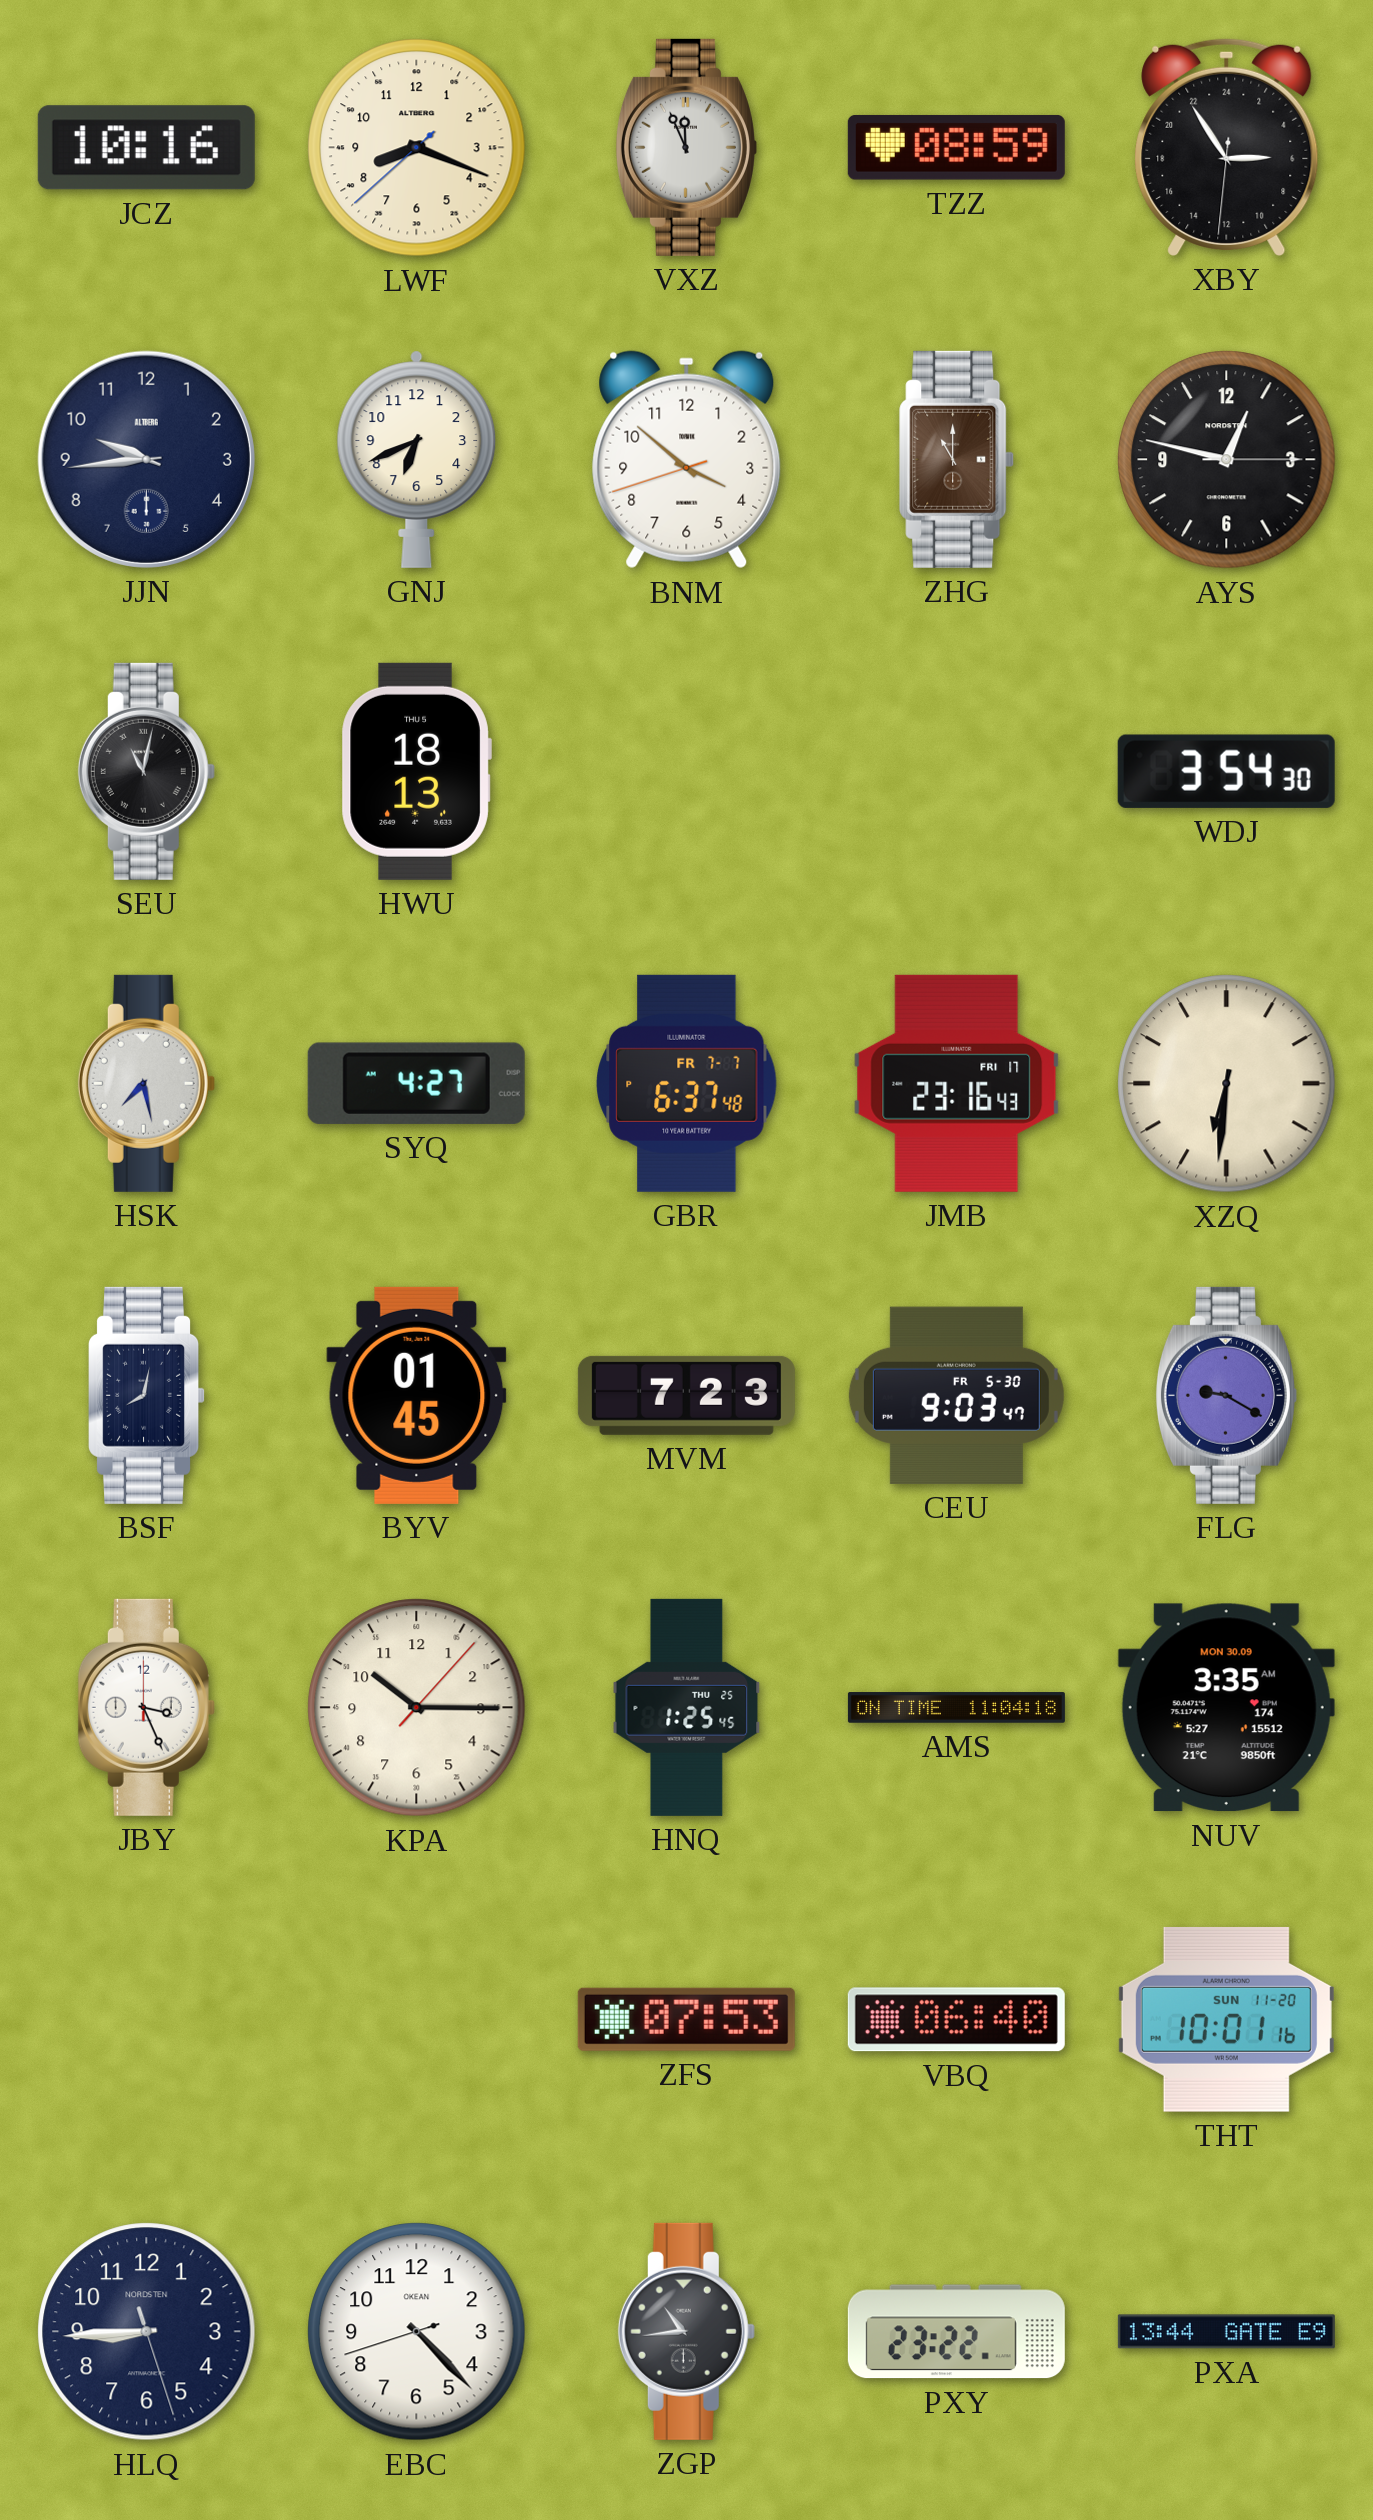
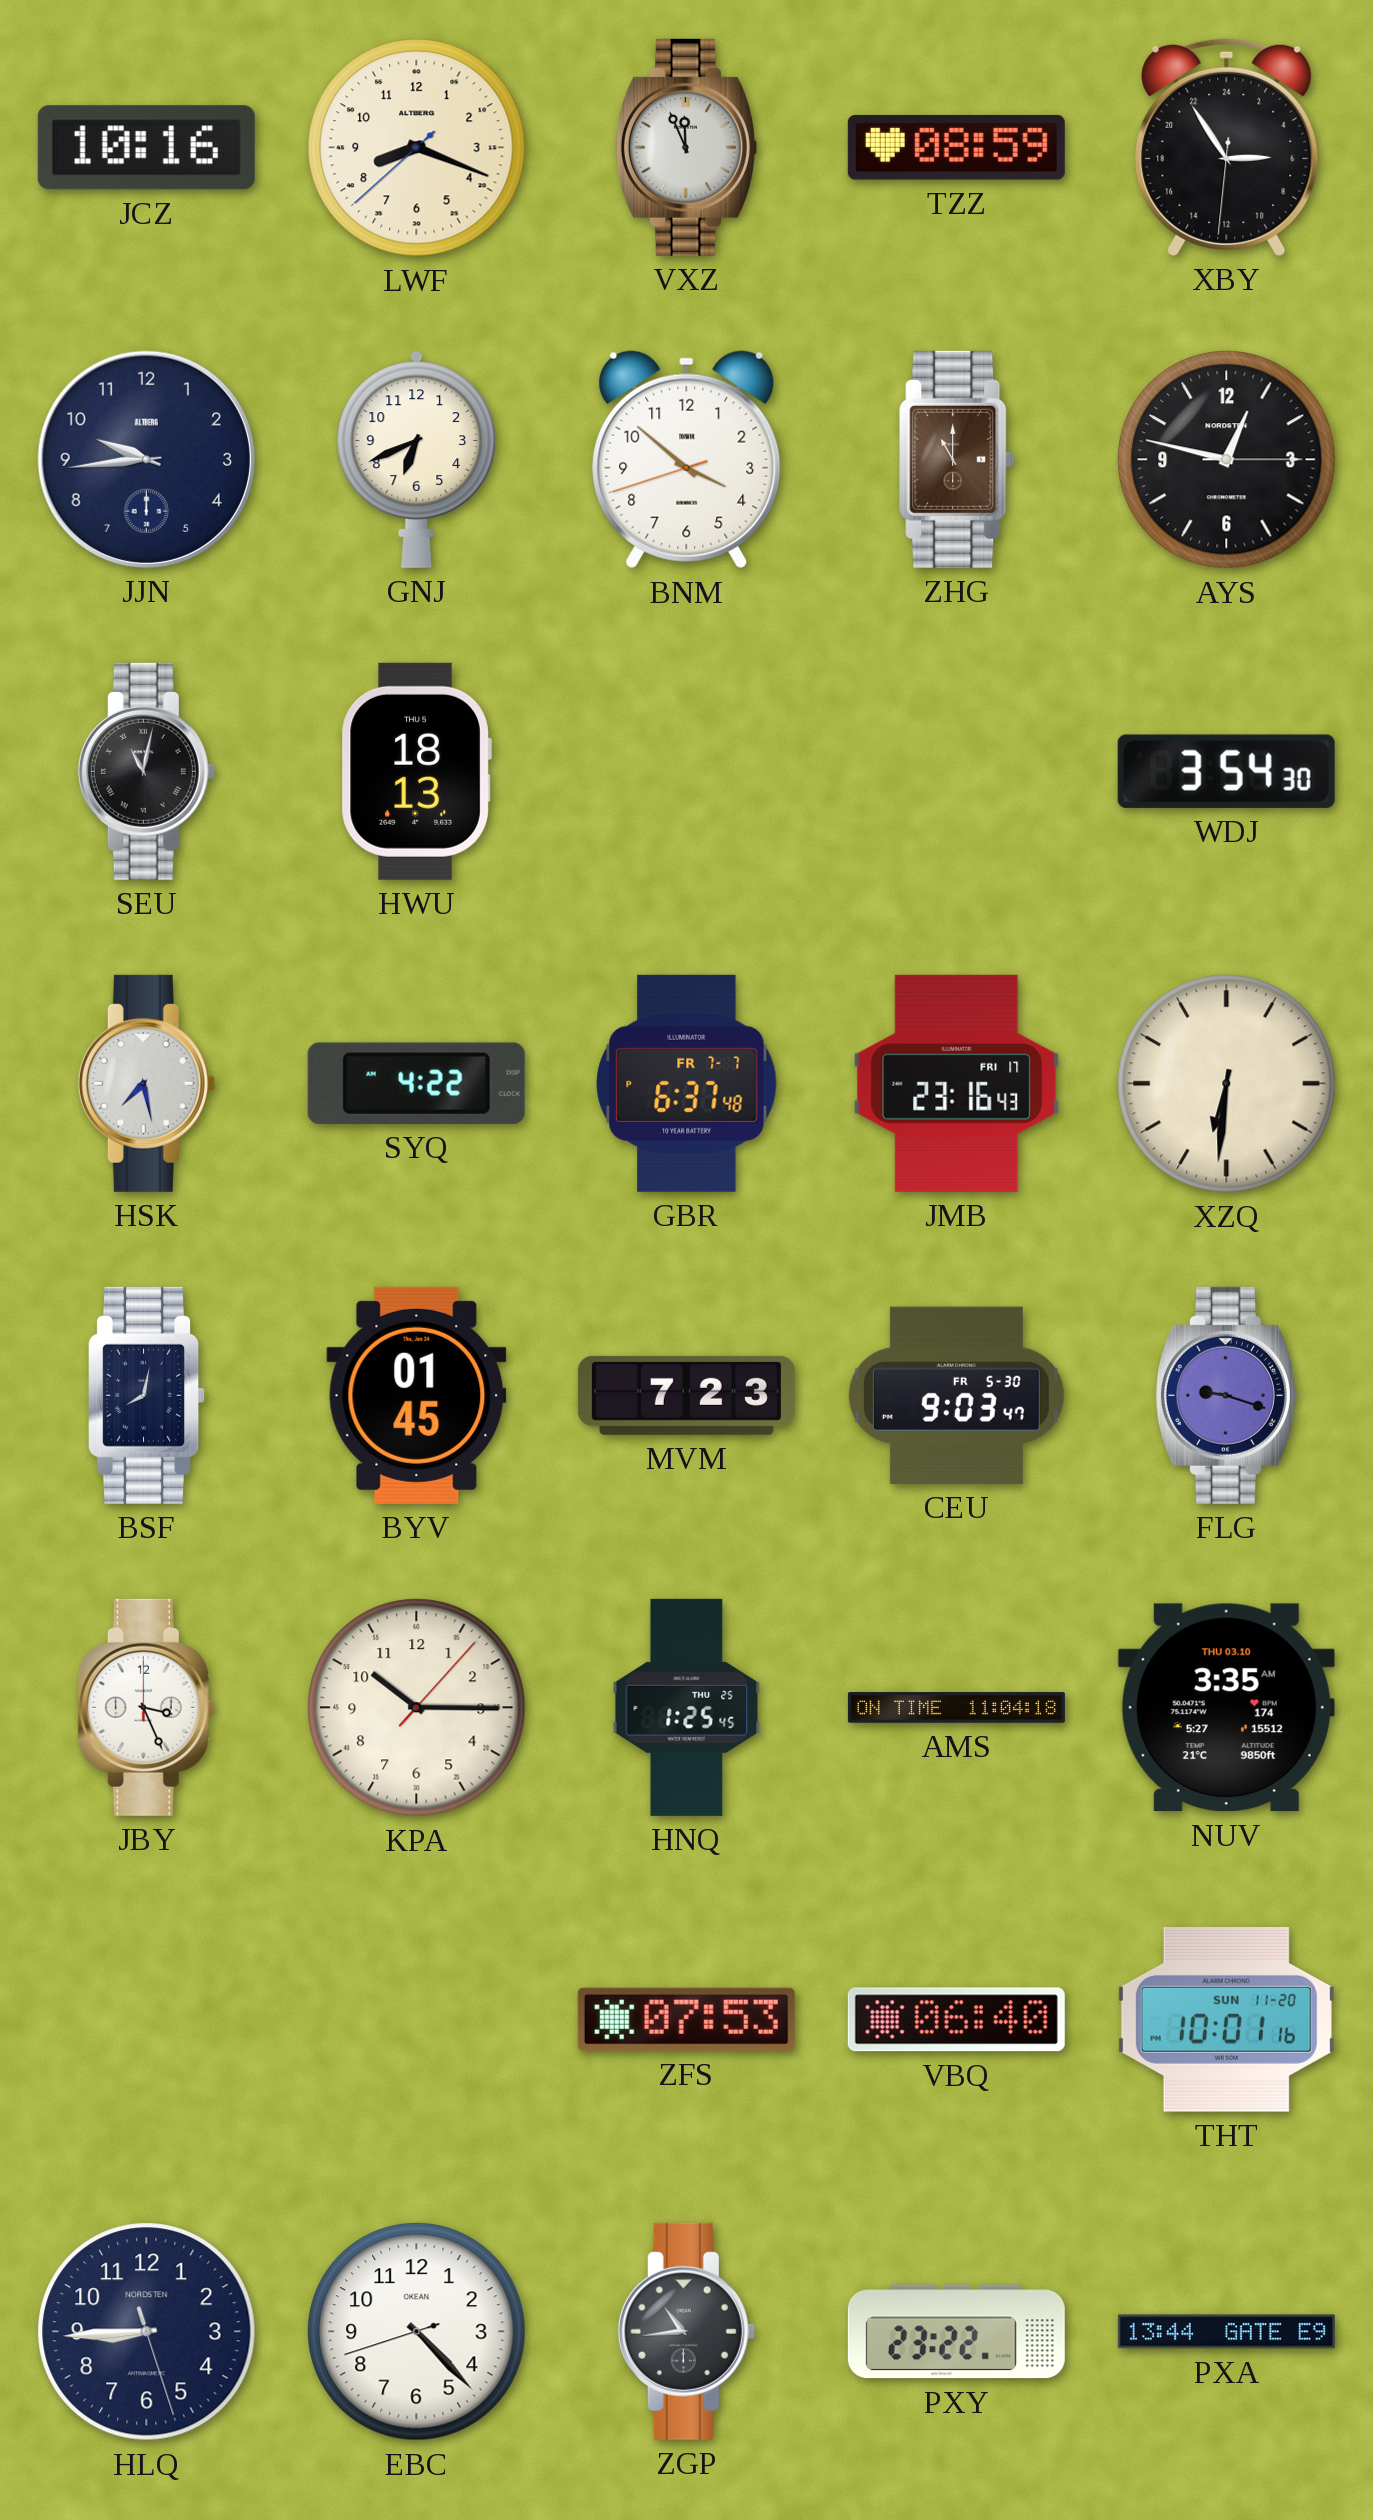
SYQ: 4:27 -> 4:22
FLG: 9:20 -> 9:18
NUV date: MON 30.09 -> THU 03.10
